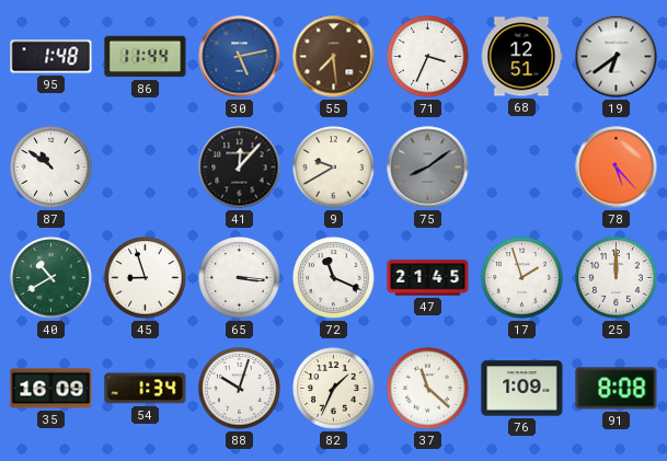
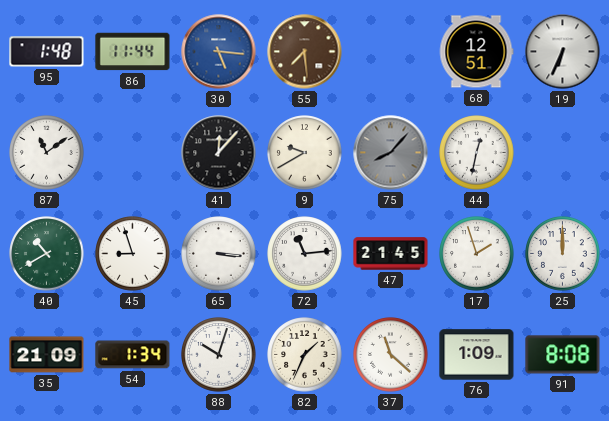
30: 5:13 -> 5:16
71: 3:34 -> none
19: 6:39 -> 6:34
87: 10:51 -> 11:09
75: 8:09 -> 8:07
44: none -> 12:32
78: 5:23 -> none
72: 11:19 -> 11:14
35: 16:09 -> 21:09
